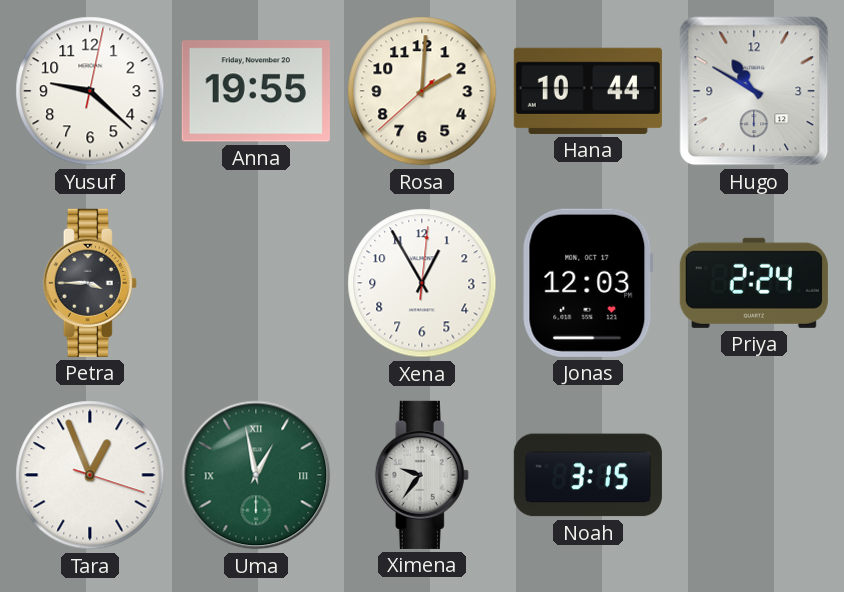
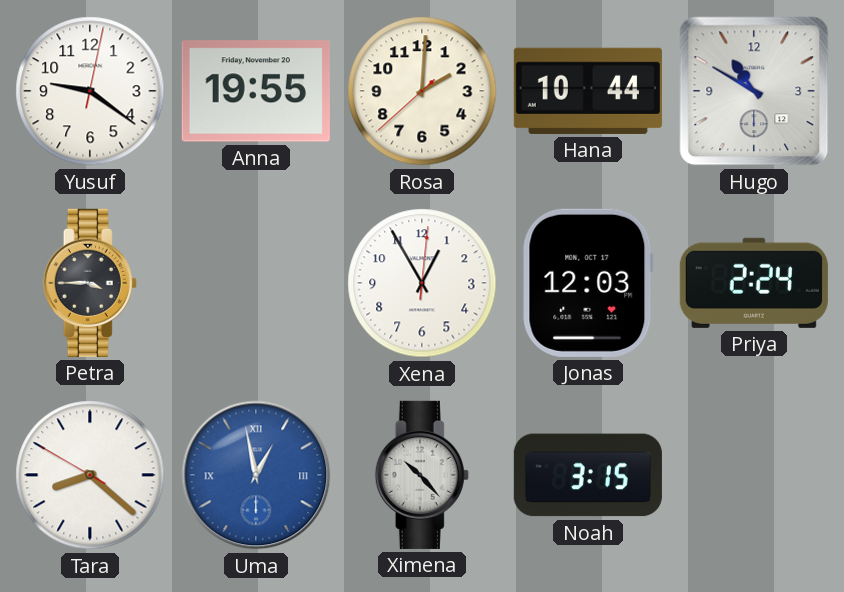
Yusuf: 9:22 -> 9:21
Tara: 12:56 -> 8:21
Uma dial: green -> blue
Ximena: 9:36 -> 10:23
